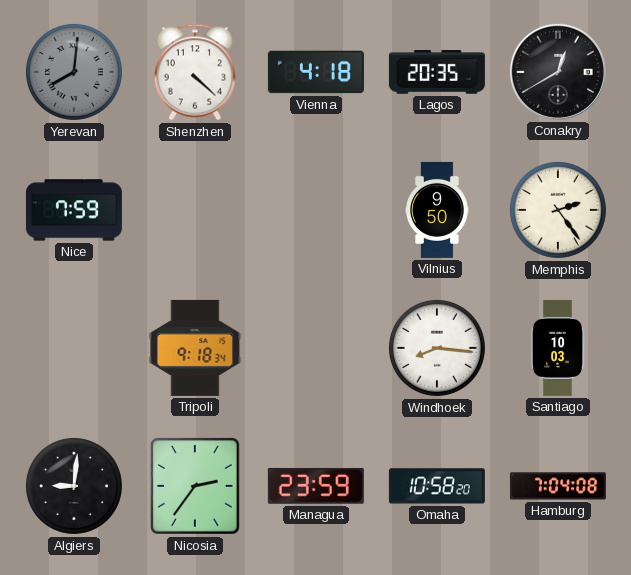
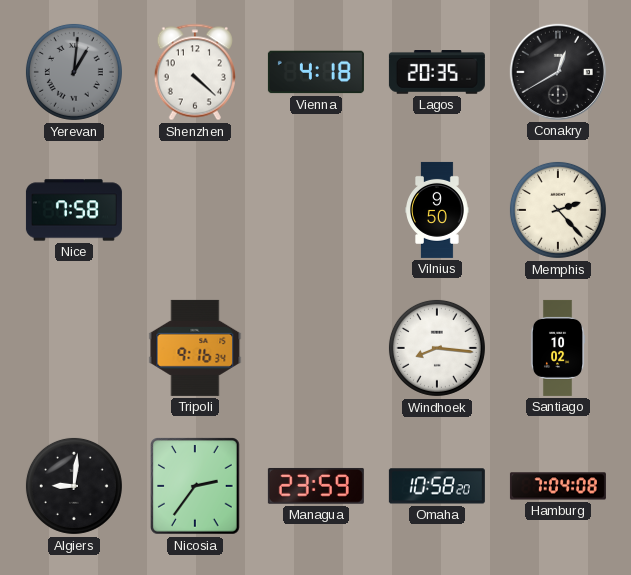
Yerevan: 8:01 -> 1:01
Nice: 7:59 -> 7:58
Memphis: 2:24 -> 2:23
Tripoli: 9:18 -> 9:16
Santiago: 10:03 -> 10:02
